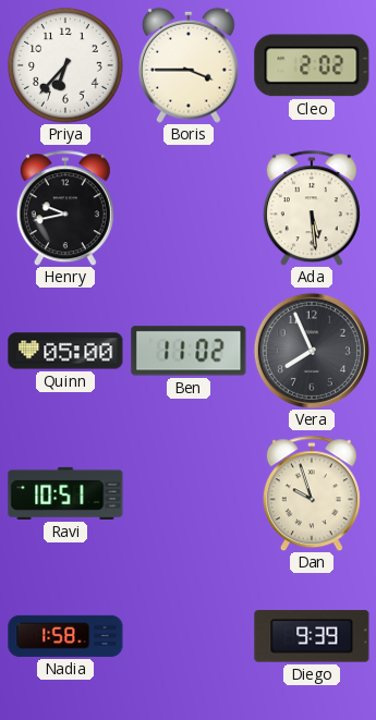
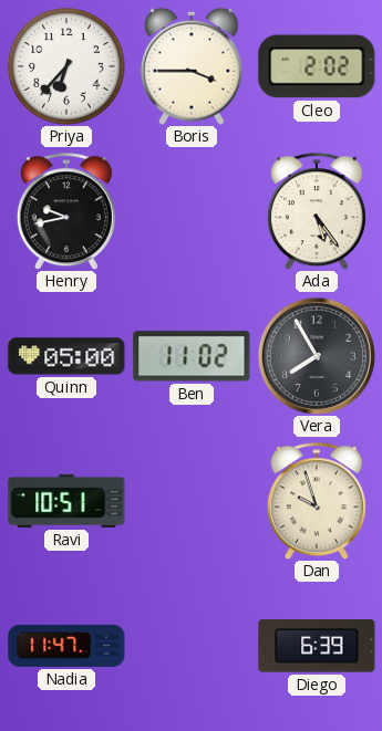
Ada: 5:29 -> 5:24
Vera: 7:56 -> 7:55
Nadia: 1:58 -> 11:47
Diego: 9:39 -> 6:39
